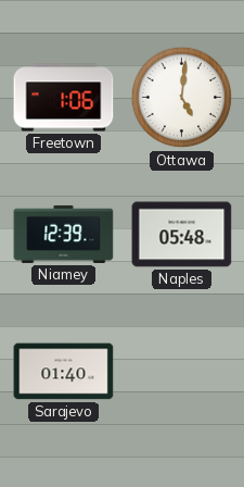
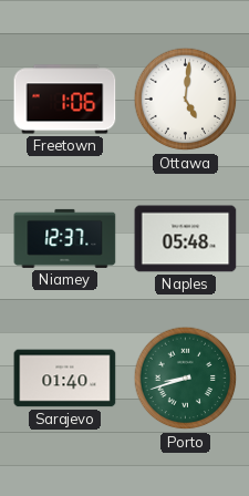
Niamey: 12:39 -> 12:37
Porto: none -> 8:42
